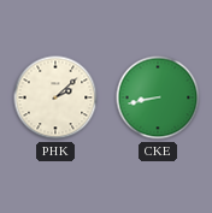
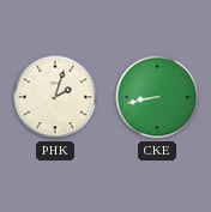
PHK: 2:08 -> 2:03
